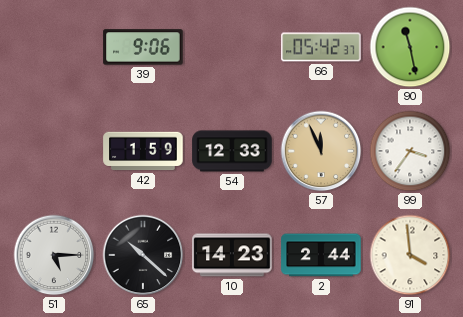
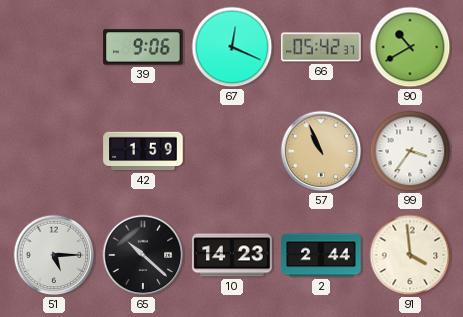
67: none -> 12:19
90: 11:28 -> 10:40
54: 12:33 -> none
57: 11:56 -> 10:56
